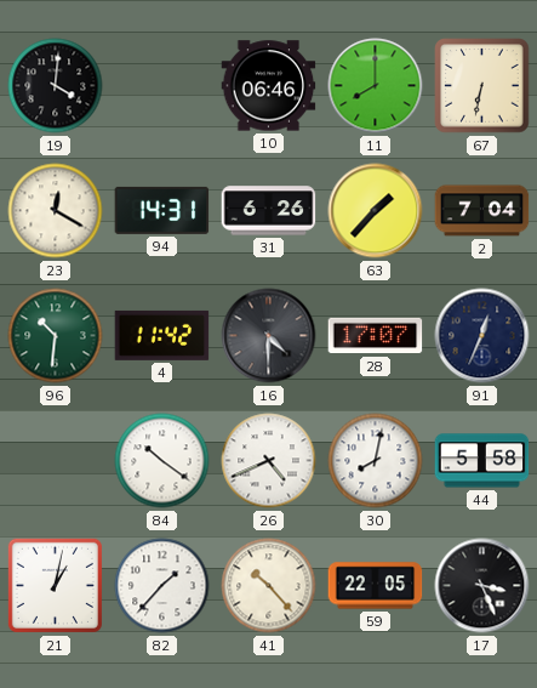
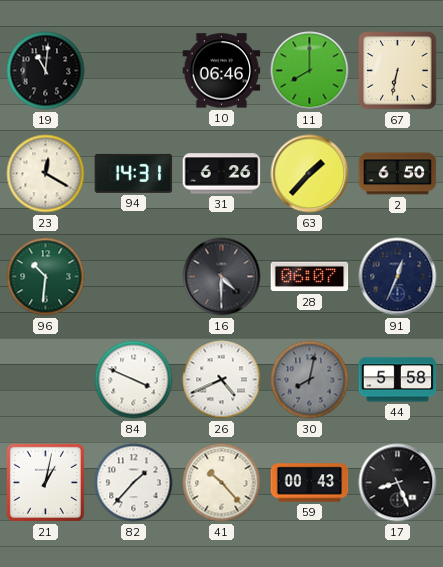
19: 4:01 -> 11:01
2: 7:04 -> 6:50
4: 11:42 -> none
28: 17:07 -> 06:07
84: 10:21 -> 3:49
30 dial: white -> grey
59: 22:05 -> 00:43
17: 3:26 -> 8:26
